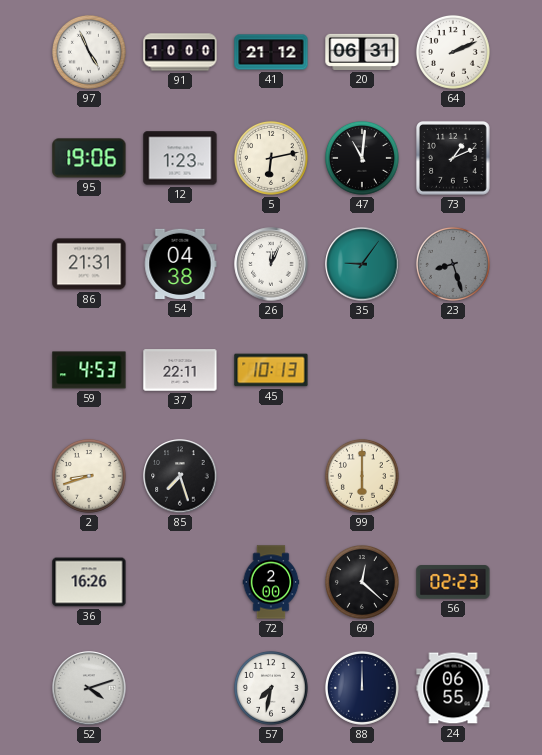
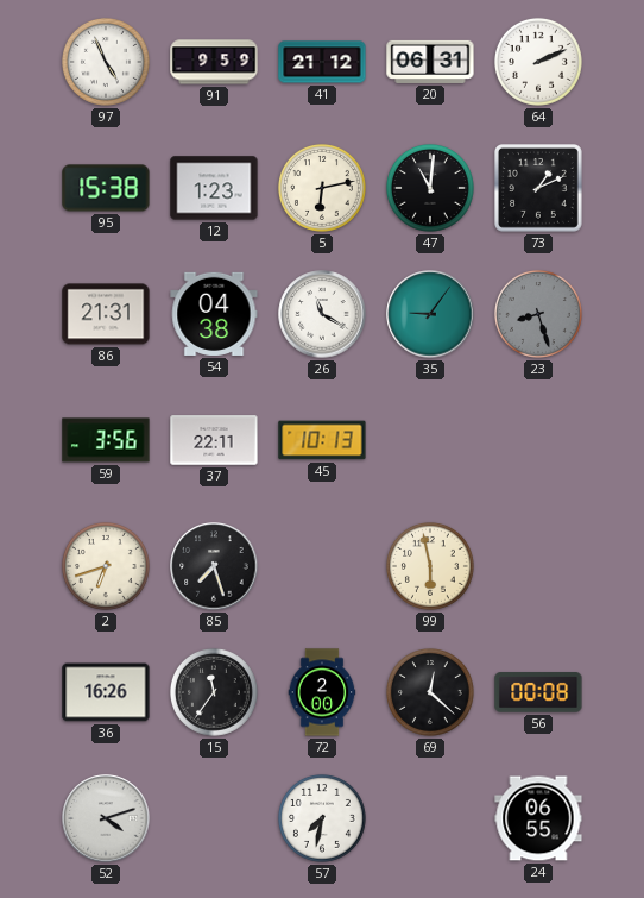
91: 10:00 -> 9:59
95: 19:06 -> 15:38
26: 12:04 -> 11:20
59: 4:53 -> 3:56
2: 8:42 -> 6:42
99: 6:00 -> 5:58
15: none -> 11:36
56: 02:23 -> 00:08
88: 12:00 -> none
